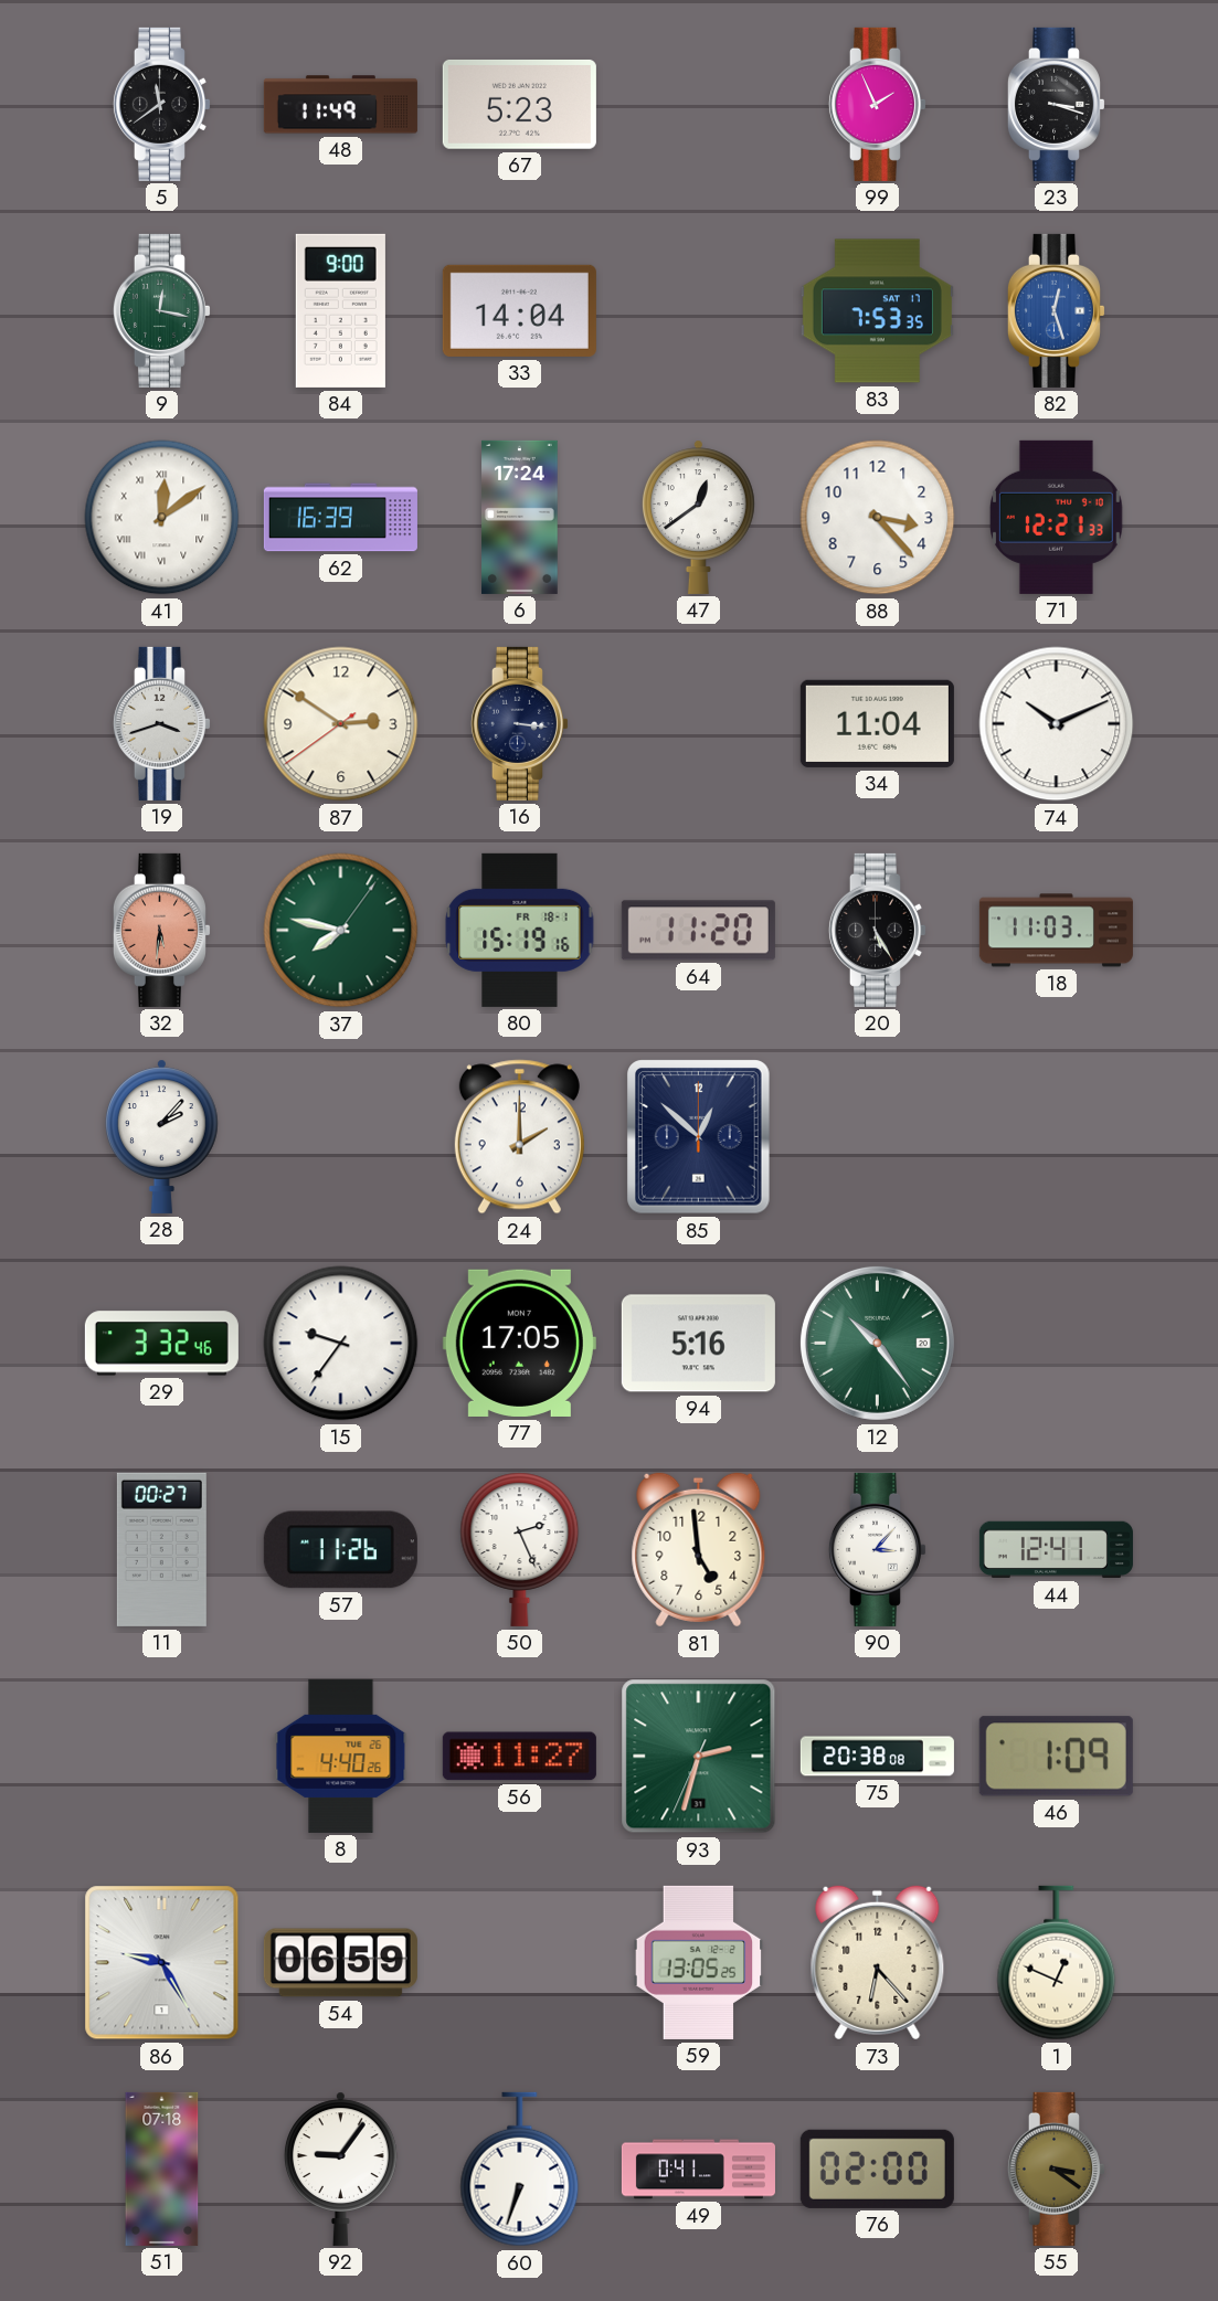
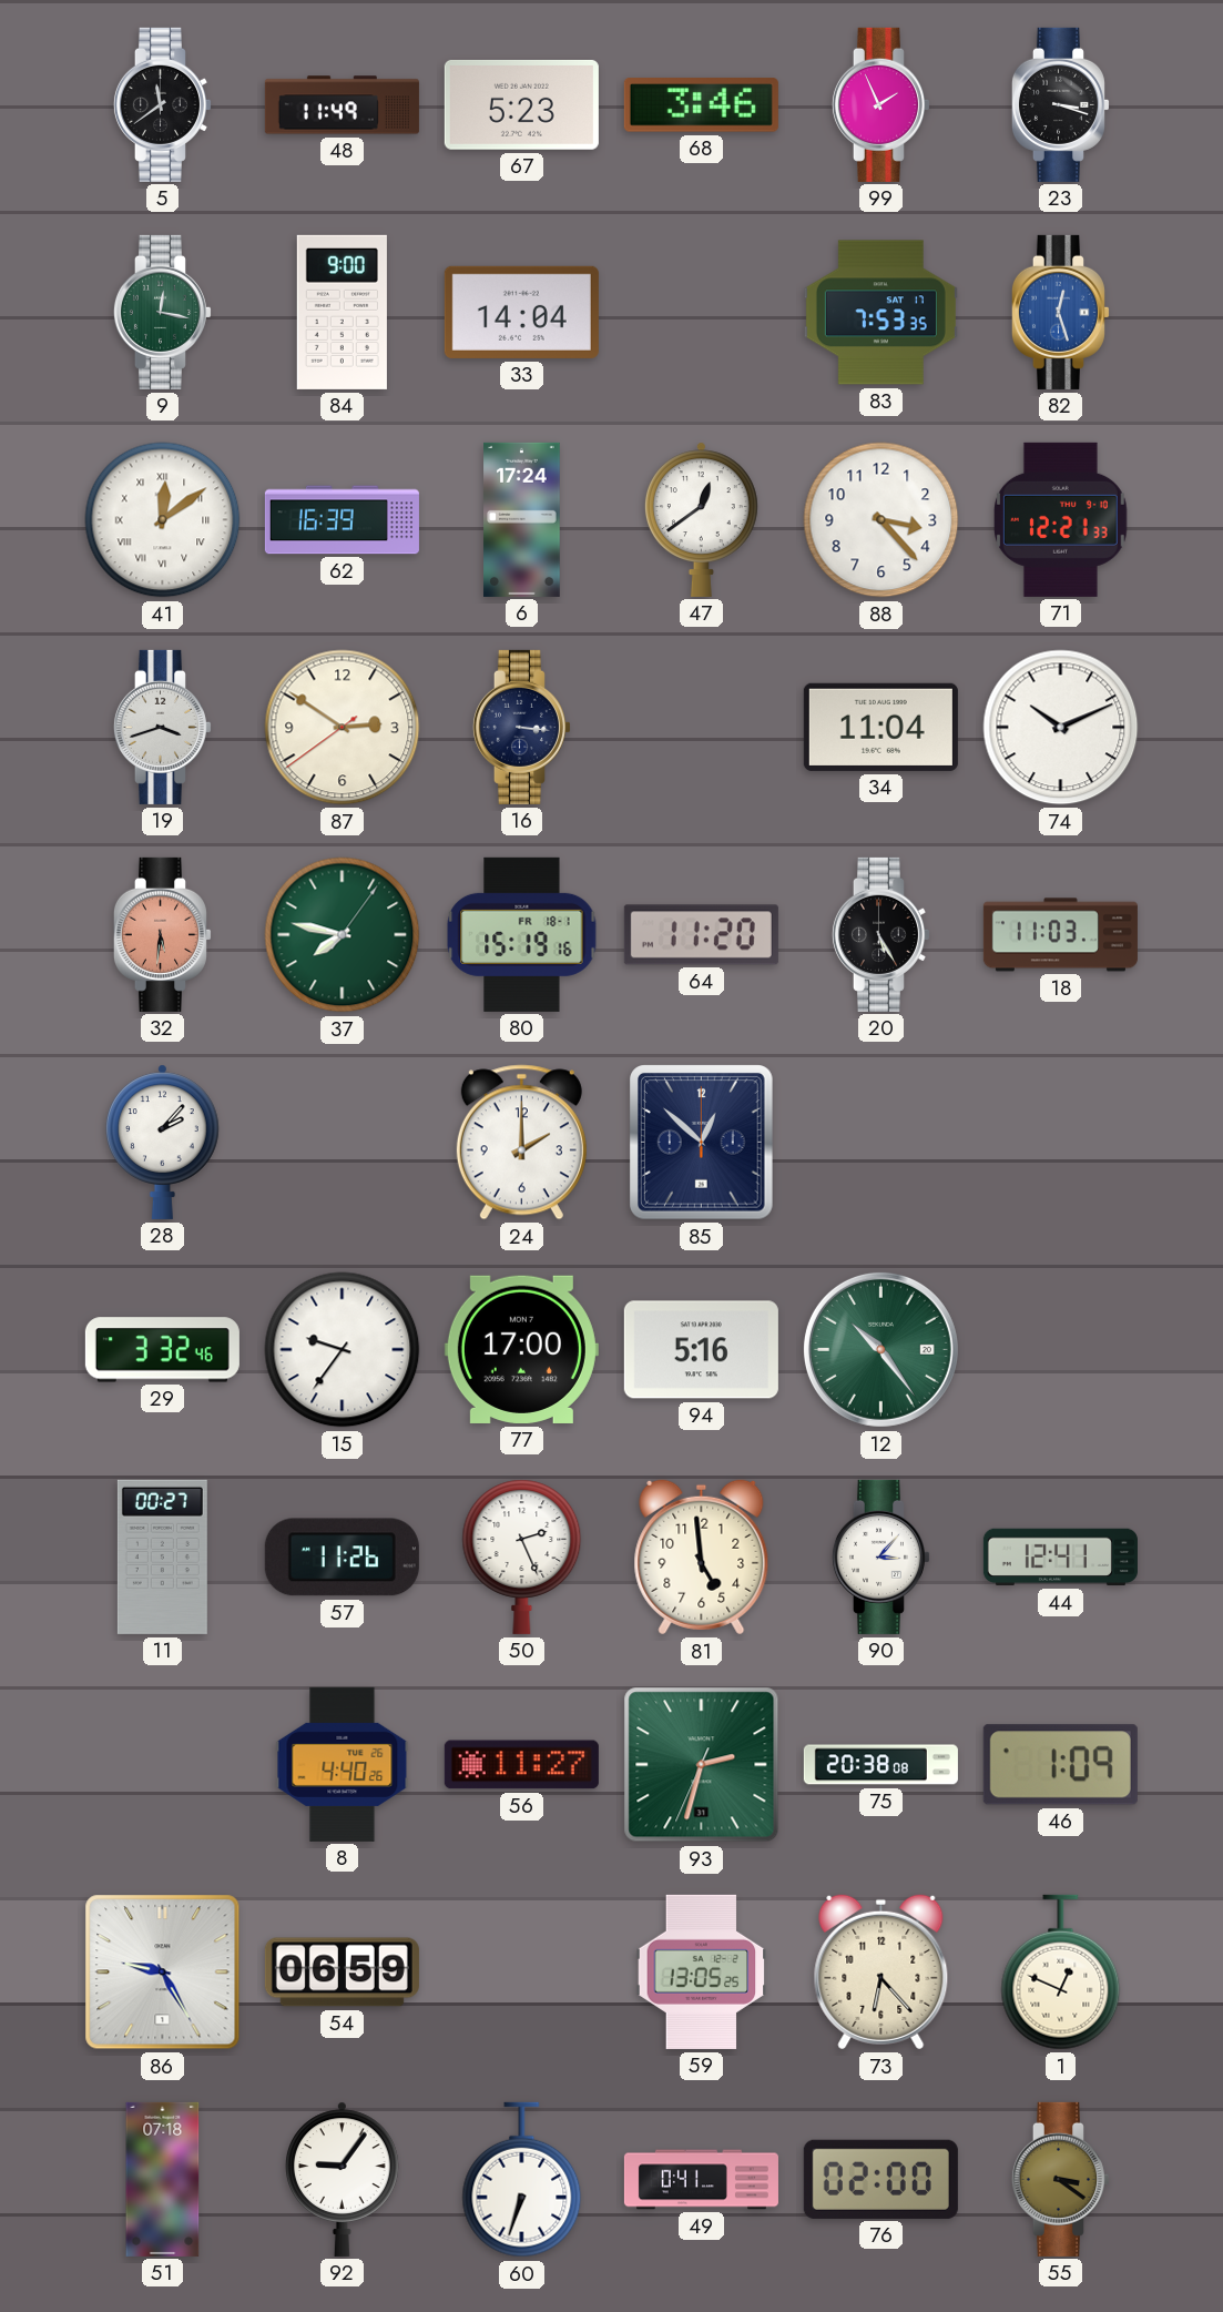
68: none -> 3:46
77: 17:05 -> 17:00
